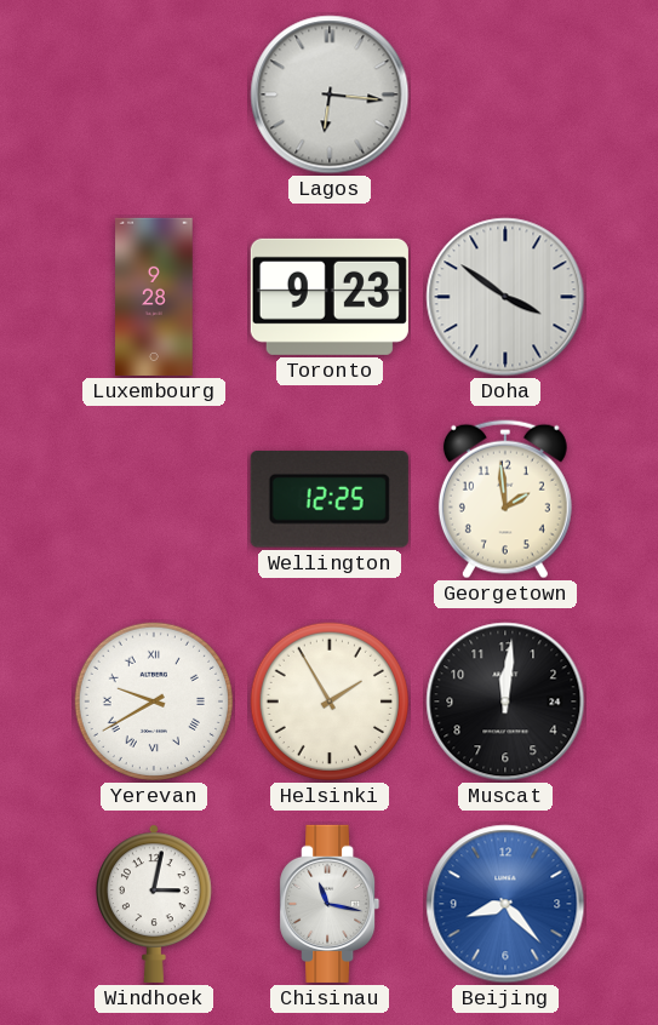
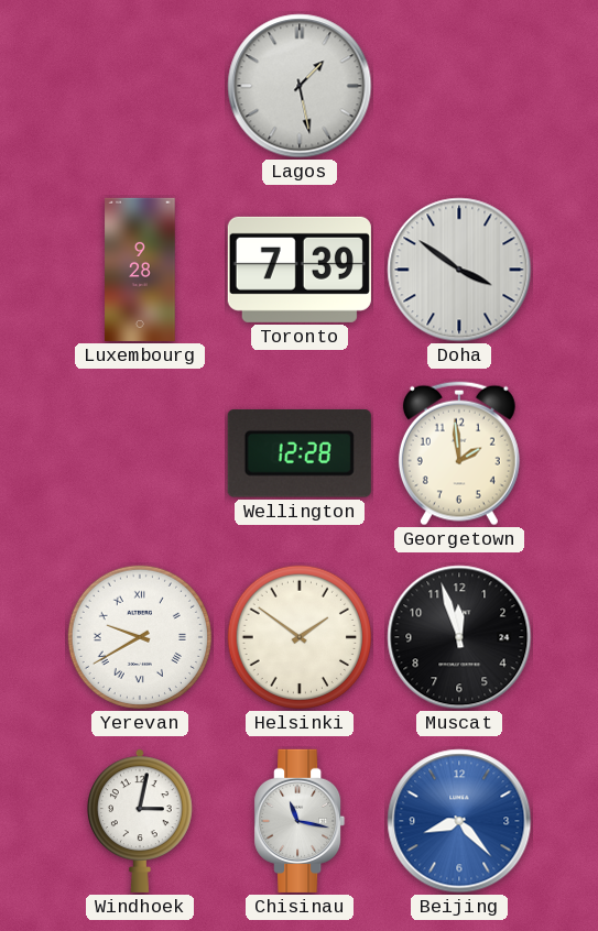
Lagos: 6:16 -> 1:28
Toronto: 9:23 -> 7:39
Wellington: 12:25 -> 12:28
Helsinki: 1:55 -> 1:51
Muscat: 12:01 -> 11:57
